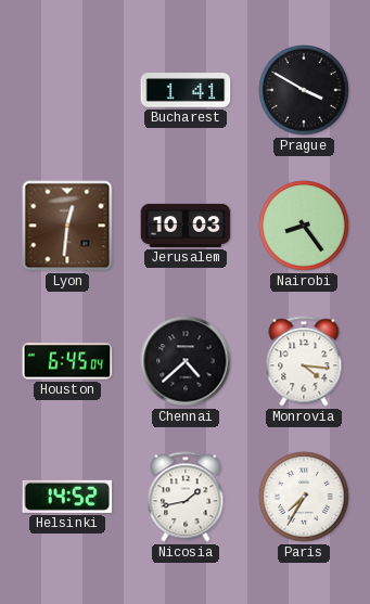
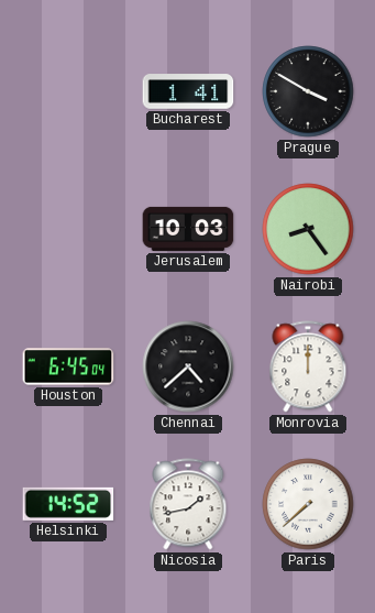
Lyon: 12:31 -> none
Monrovia: 4:16 -> 12:00
Paris: 7:35 -> 7:38
